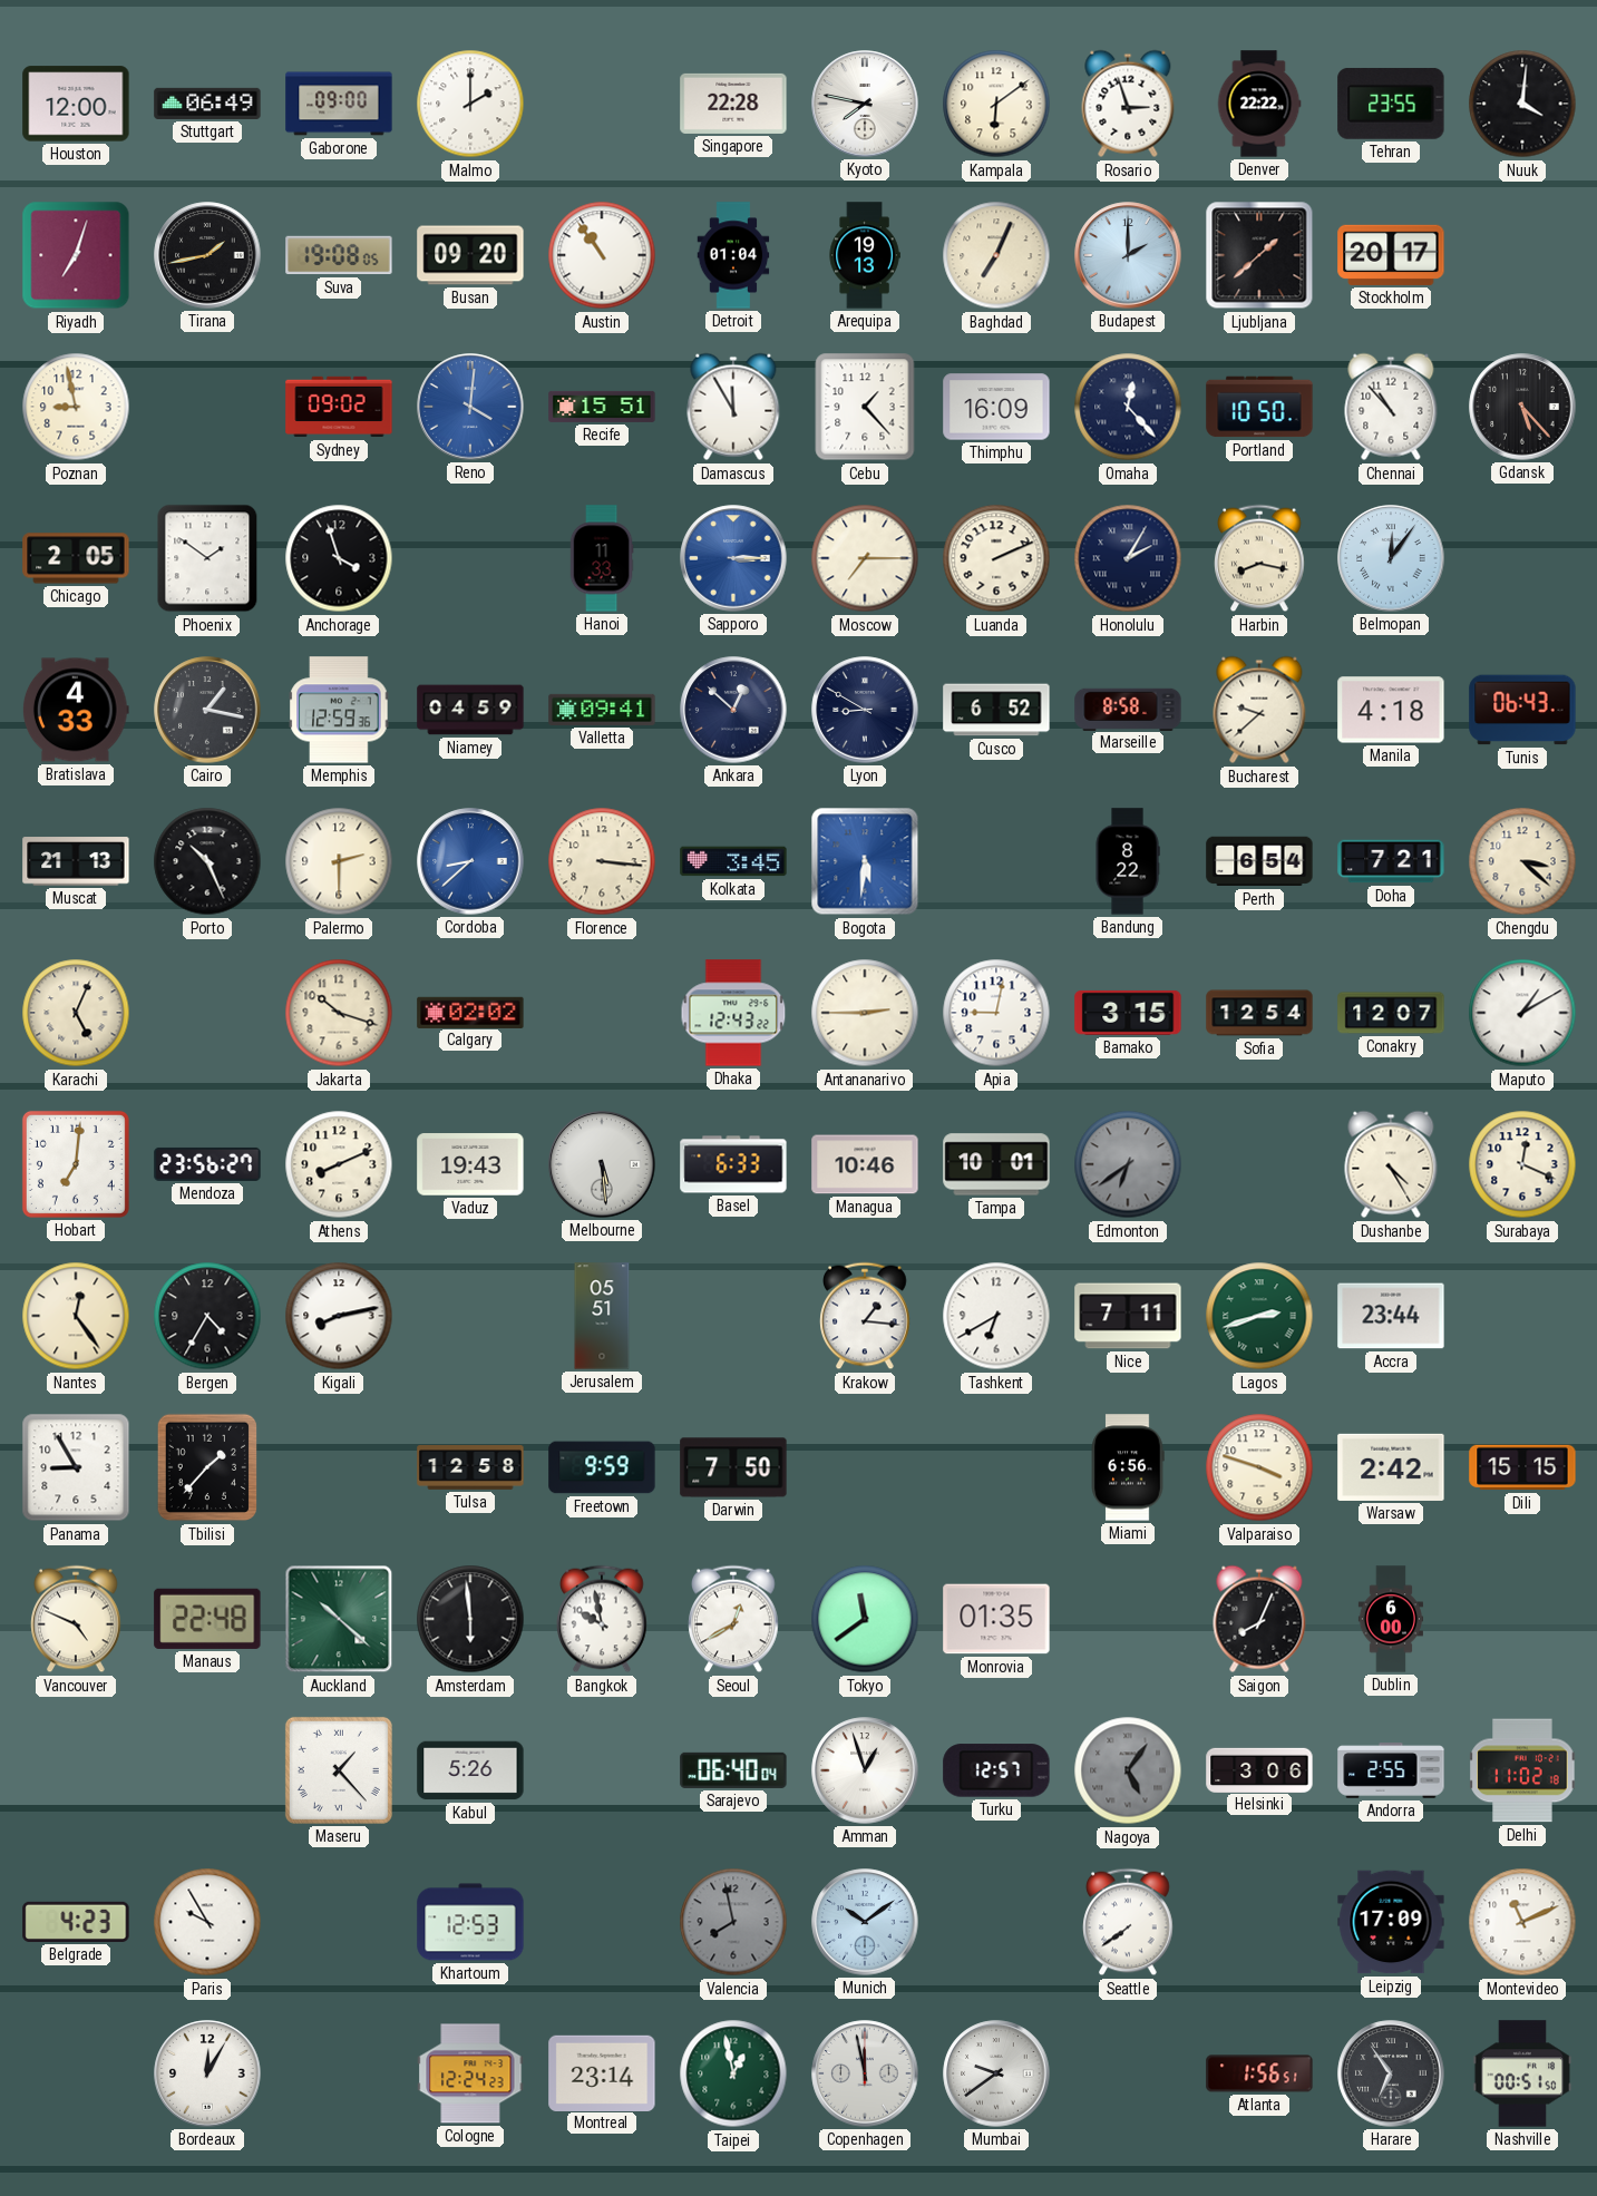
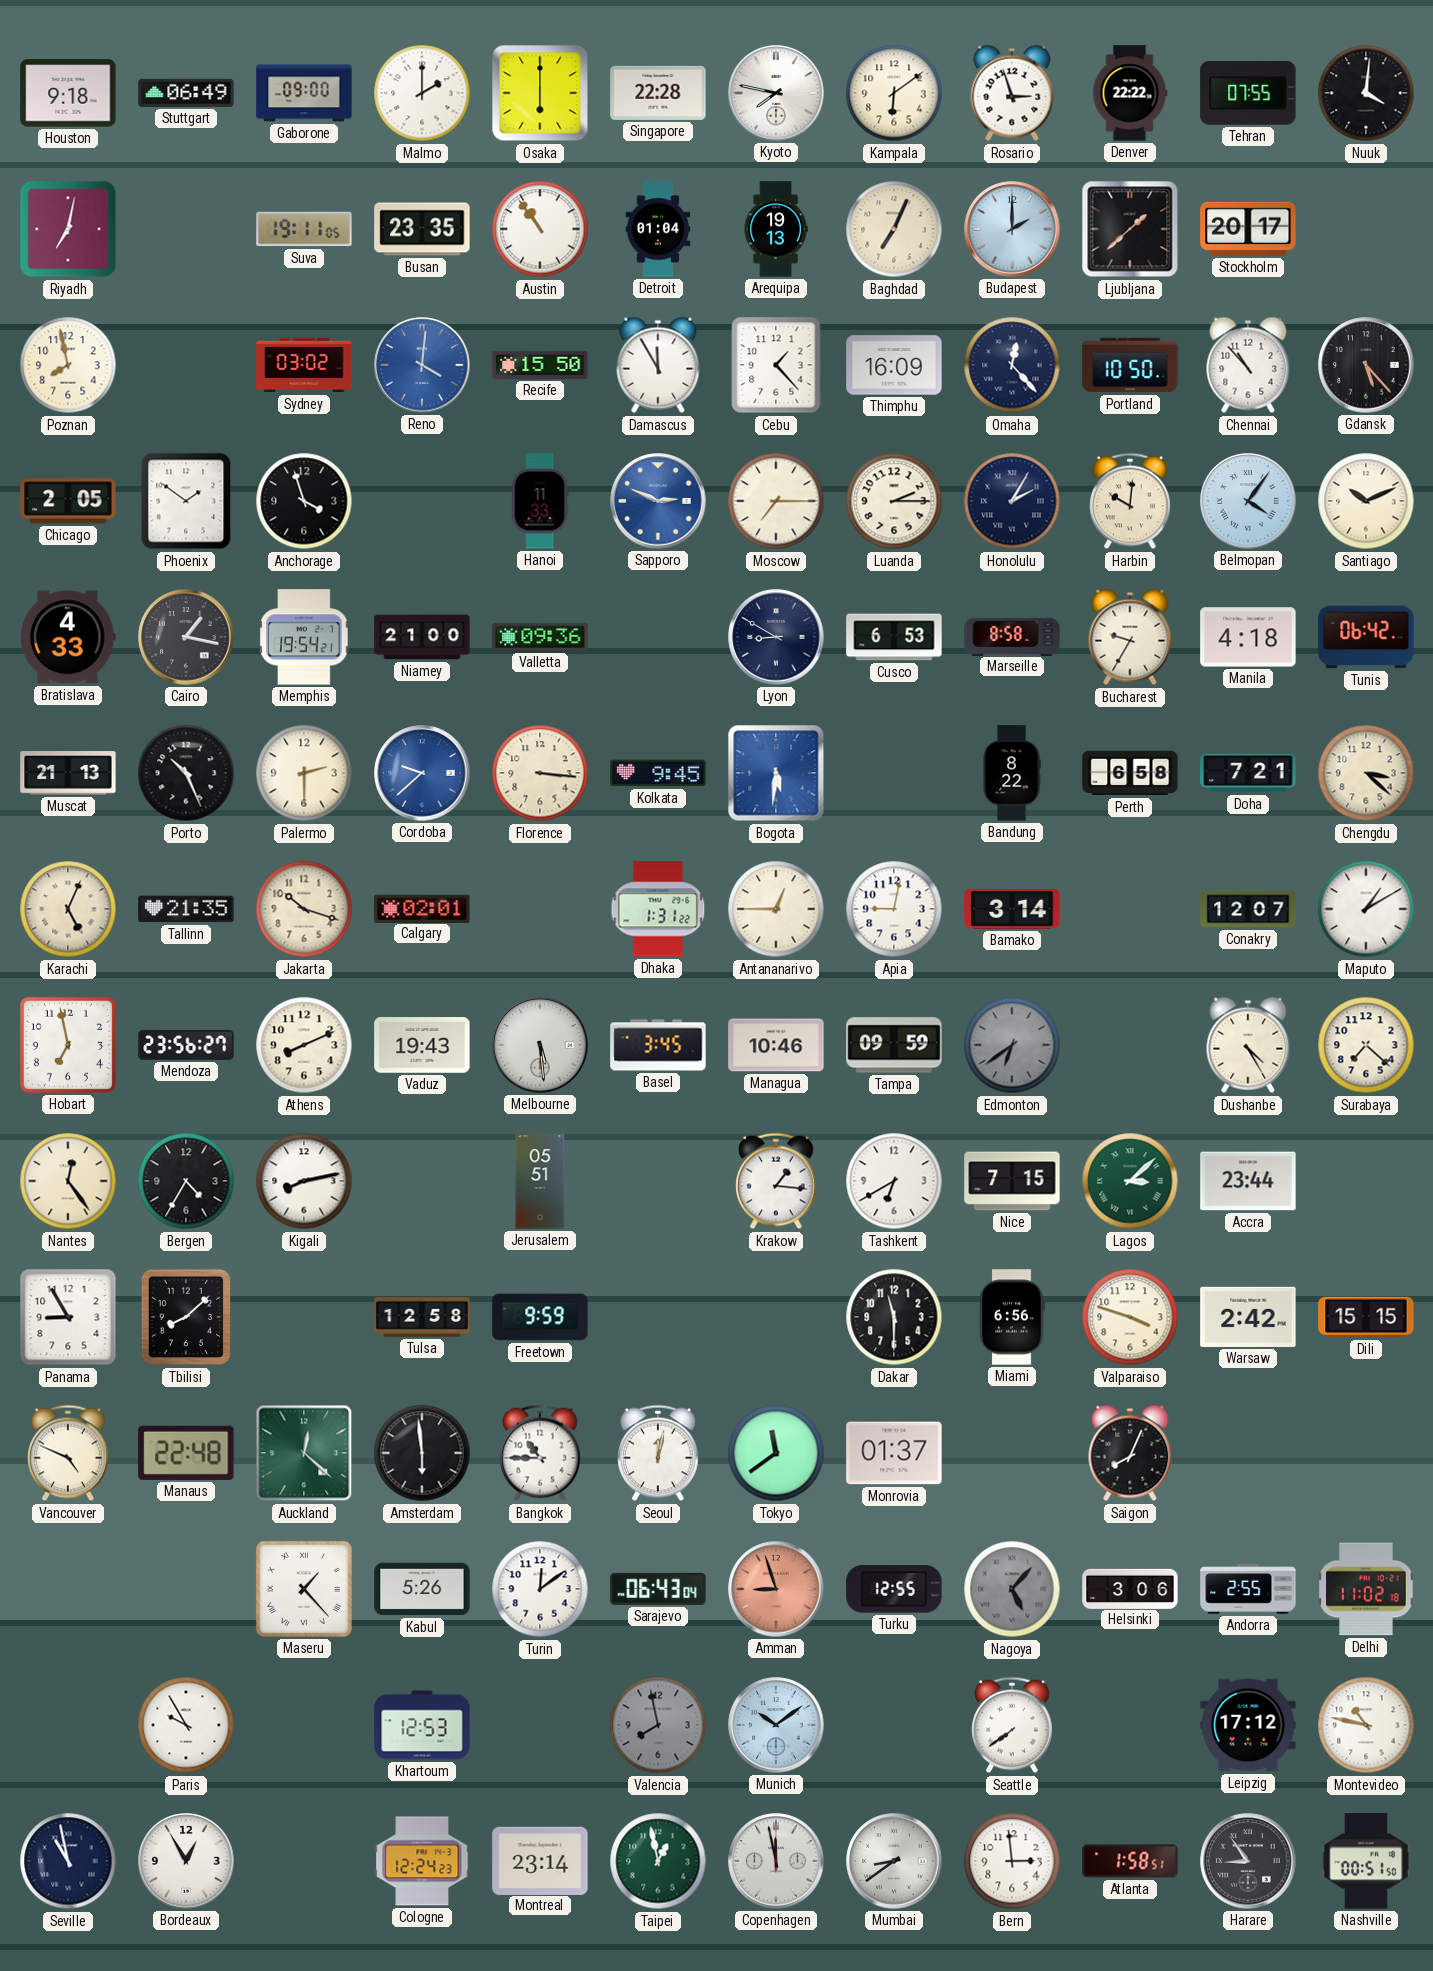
Houston: 12:00 -> 9:18
Osaka: none -> 6:00
Tehran: 23:55 -> 07:55
Riyadh: 7:03 -> 7:02
Tirana: 1:43 -> none
Suva: 19:08 -> 19:11
Busan: 09:20 -> 23:35
Poznan: 8:58 -> 7:58
Sydney: 09:02 -> 03:02
Recife: 15:51 -> 15:50
Sapporo: 3:15 -> 2:49
Luanda: 2:11 -> 2:15
Harbin: 8:17 -> 10:01
Belmopan: 12:06 -> 4:06
Santiago: none -> 10:11
Memphis: 12:59 -> 19:54
Niamey: 04:59 -> 21:00
Valletta: 09:41 -> 09:36
Ankara: 12:52 -> none
Cusco: 6:52 -> 6:53
Bucharest: 9:38 -> 9:35
Tunis: 06:43 -> 06:42
Cordoba: 8:38 -> 9:38
Kolkata: 3:45 -> 9:45
Perth: 6:54 -> 6:58
Tallinn: none -> 21:35
Calgary: 02:02 -> 02:01
Dhaka: 12:43 -> 1:31
Antananarivo: 2:45 -> 12:45
Bamako: 3:15 -> 3:14
Sofia: 12:54 -> none
Hobart: 7:01 -> 6:58
Basel: 6:33 -> 3:45
Tampa: 10:01 -> 09:59
Surabaya: 12:19 -> 7:22
Nice: 7:11 -> 7:15
Lagos: 2:42 -> 3:08
Tbilisi: 1:37 -> 8:08
Darwin: 7:50 -> none
Dakar: none -> 11:30
Auckland: 10:22 -> 12:22
Bangkok: 9:58 -> 10:45
Seoul: 12:40 -> 12:02
Monrovia: 01:35 -> 01:37
Dublin: 6:00 -> none
Turin: none -> 12:09
Sarajevo: 06:40 -> 06:43
Amman: 12:57 -> 8:57
Amman dial: white -> salmon
Turku: 12:57 -> 12:55
Nagoya: 5:06 -> 5:07
Belgrade: 4:23 -> none
Leipzig: 17:09 -> 17:12
Montevideo: 11:11 -> 10:47
Seville: none -> 10:58
Bordeaux: 12:05 -> 12:55
Mumbai: 9:39 -> 8:39
Bern: none -> 2:59
Atlanta: 1:56 -> 1:58
Harare: 6:54 -> 8:54
